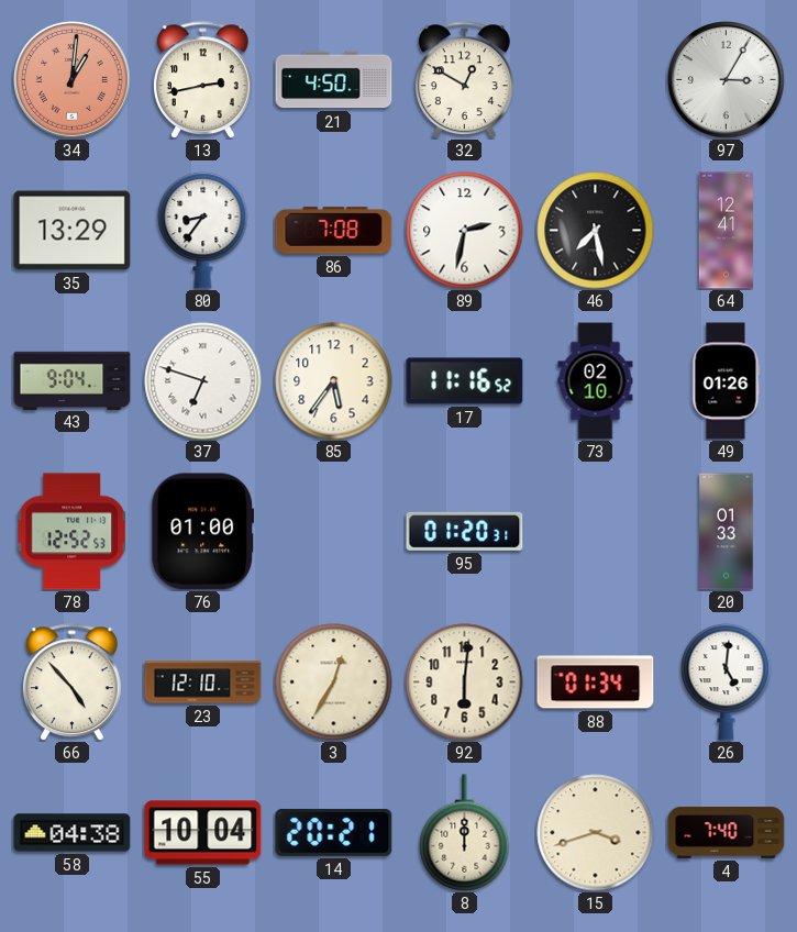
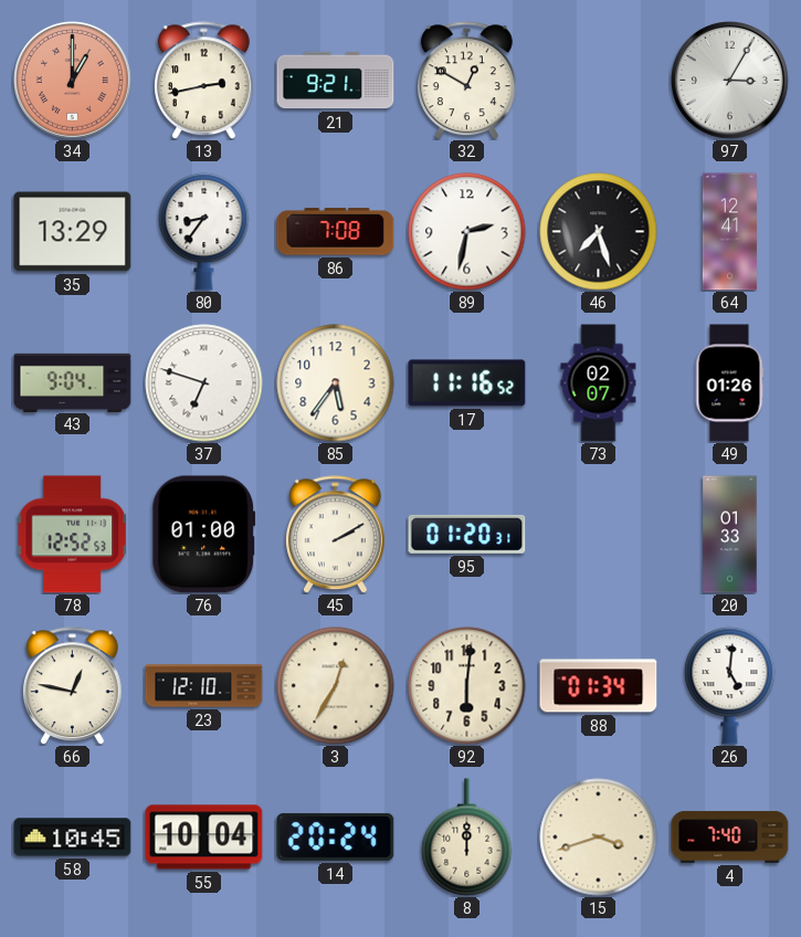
34: 1:01 -> 1:00
21: 4:50 -> 9:21
46: 7:28 -> 7:27
73: 02:10 -> 02:07
45: none -> 2:10
66: 4:53 -> 12:47
58: 04:38 -> 10:45
14: 20:21 -> 20:24
